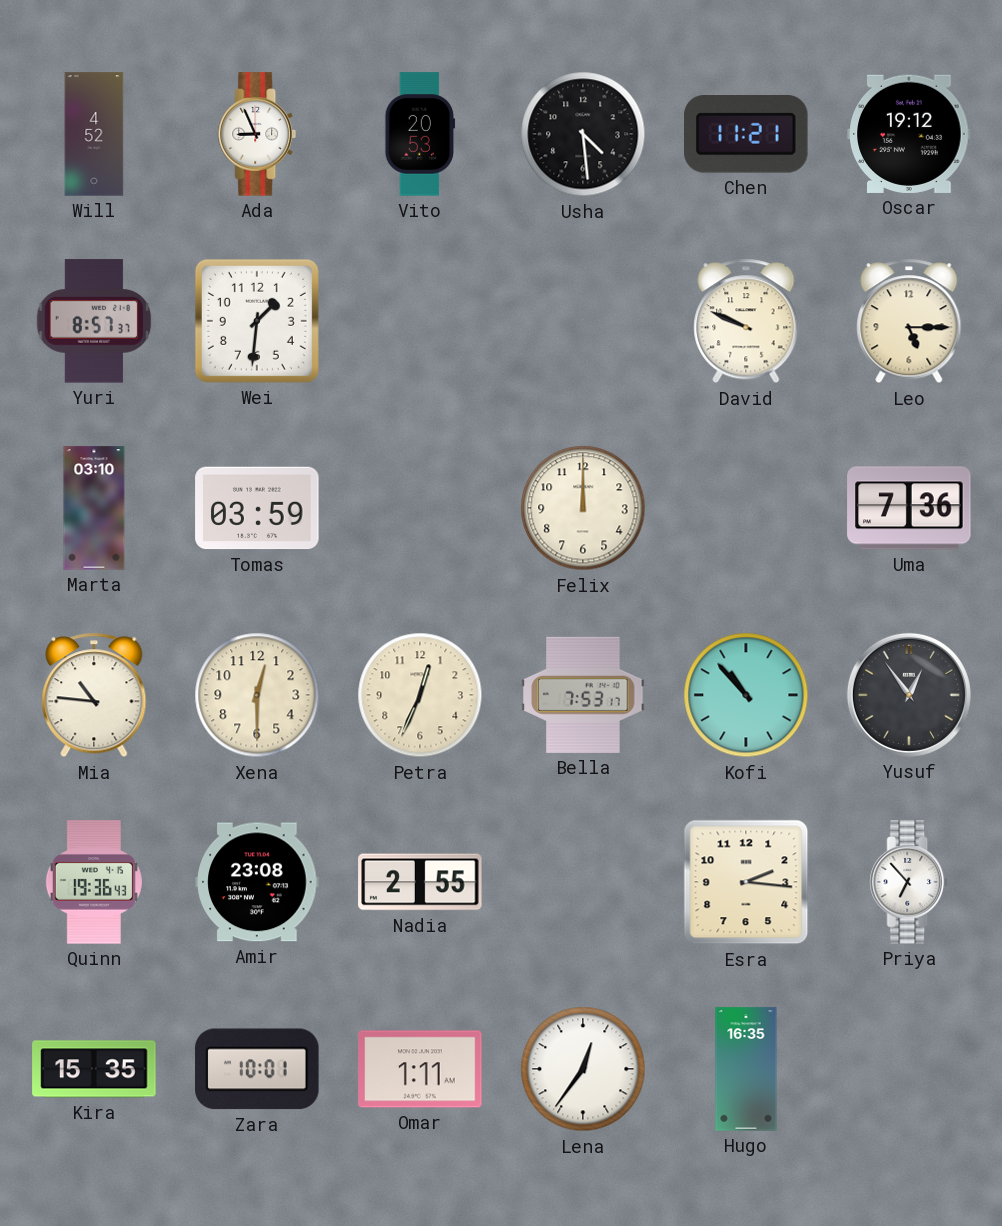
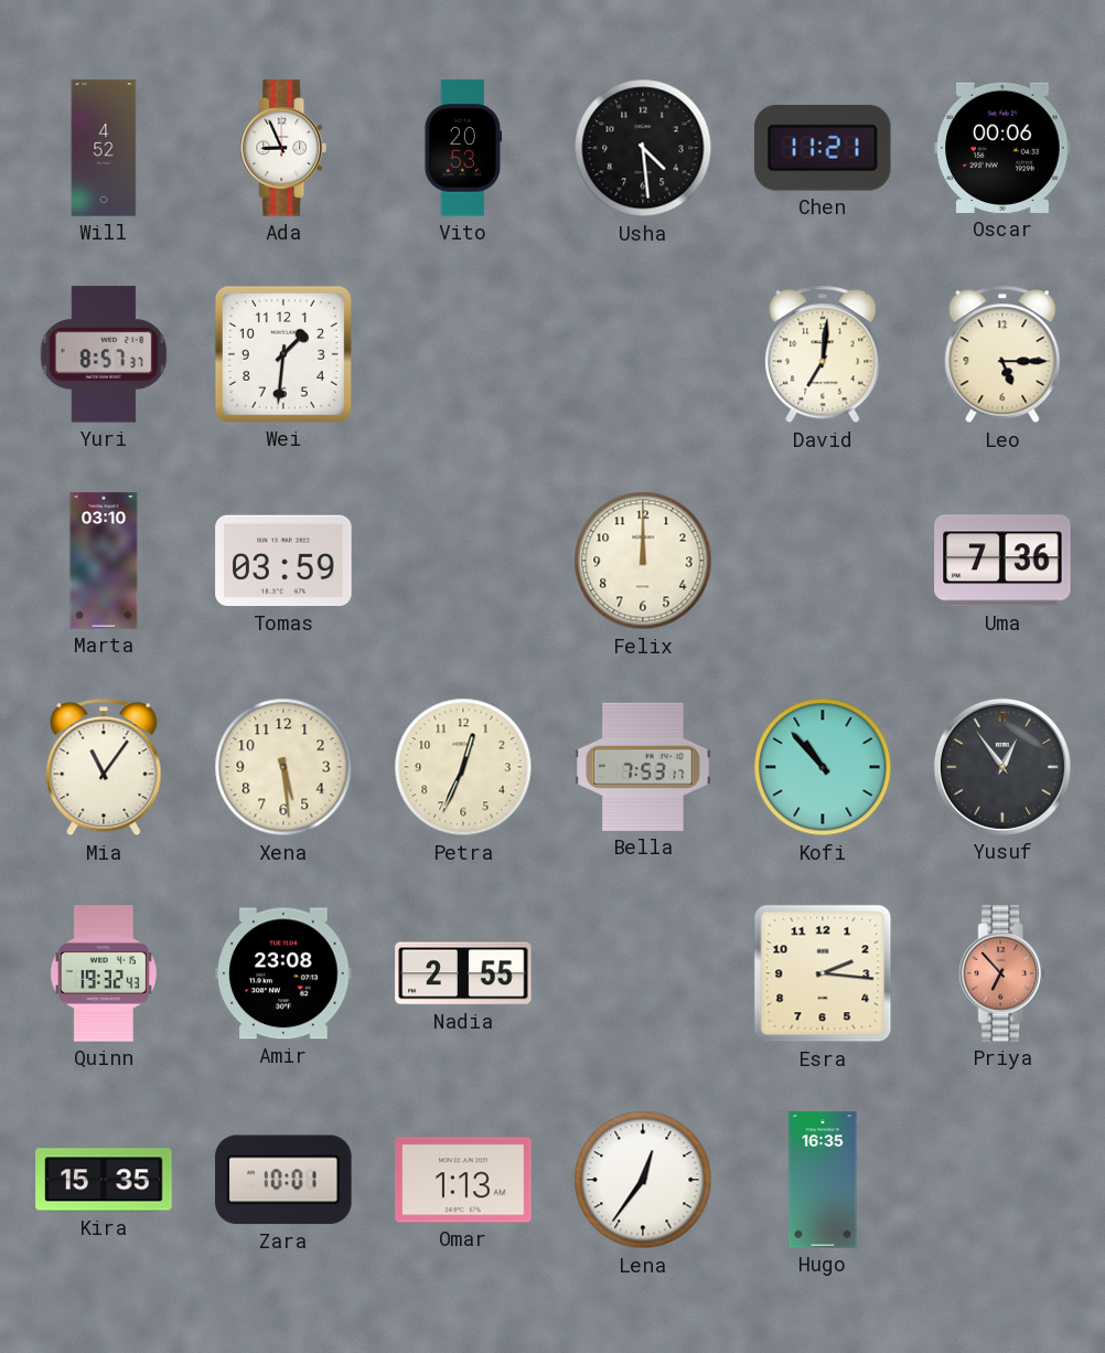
Oscar: 19:12 -> 00:06
David: 9:49 -> 7:01
Mia: 10:46 -> 11:06
Xena: 12:30 -> 5:29
Quinn: 19:36 -> 19:32
Priya dial: white -> salmon
Omar: 1:11 -> 1:13
